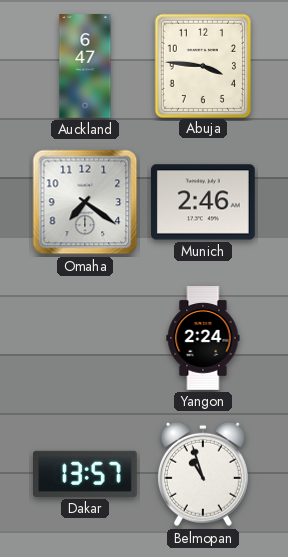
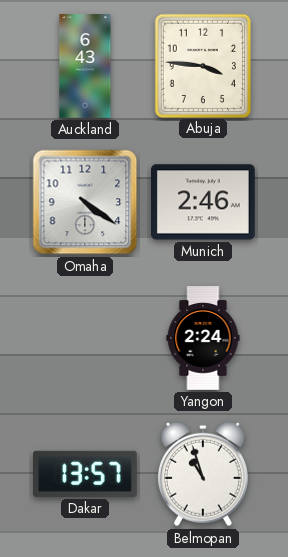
Auckland: 6:47 -> 6:43
Omaha: 7:21 -> 4:21
